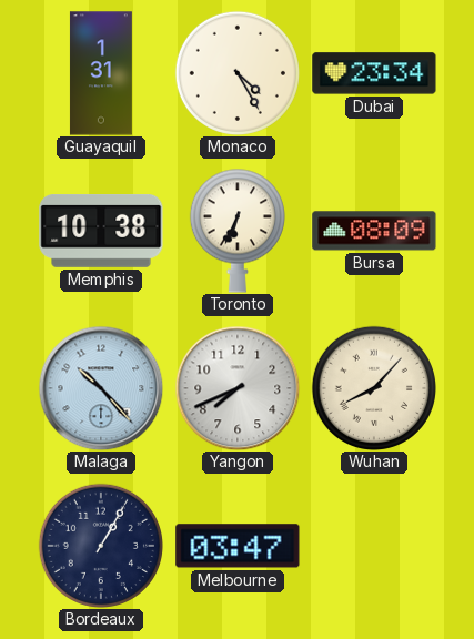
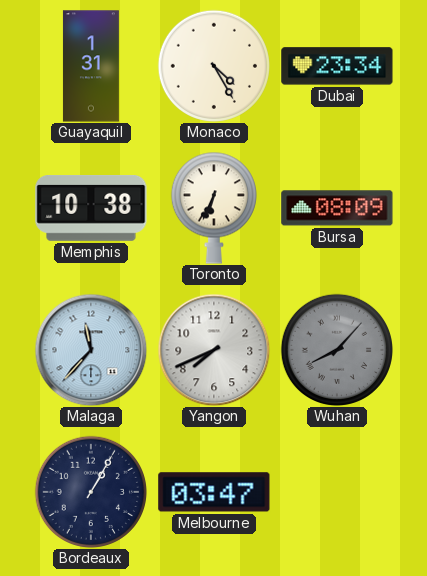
Malaga: 10:23 -> 11:37
Wuhan dial: cream -> grey
